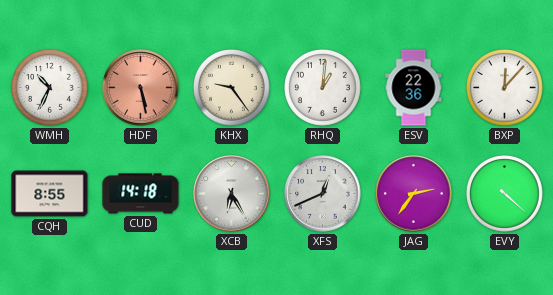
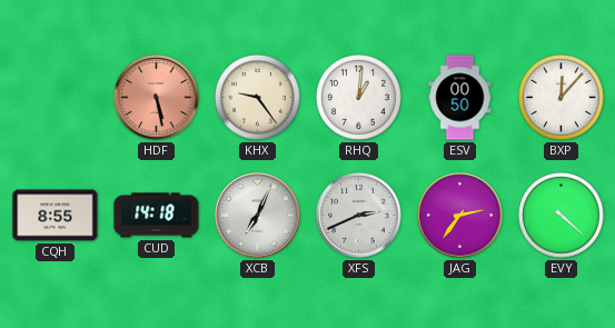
WMH: 10:34 -> none
ESV: 22:36 -> 00:50
XCB: 6:25 -> 7:04
XFS: 12:41 -> 2:41
